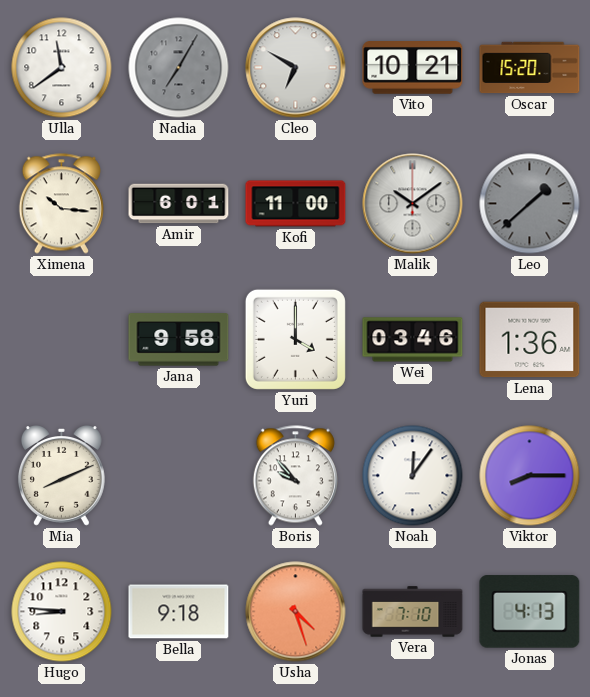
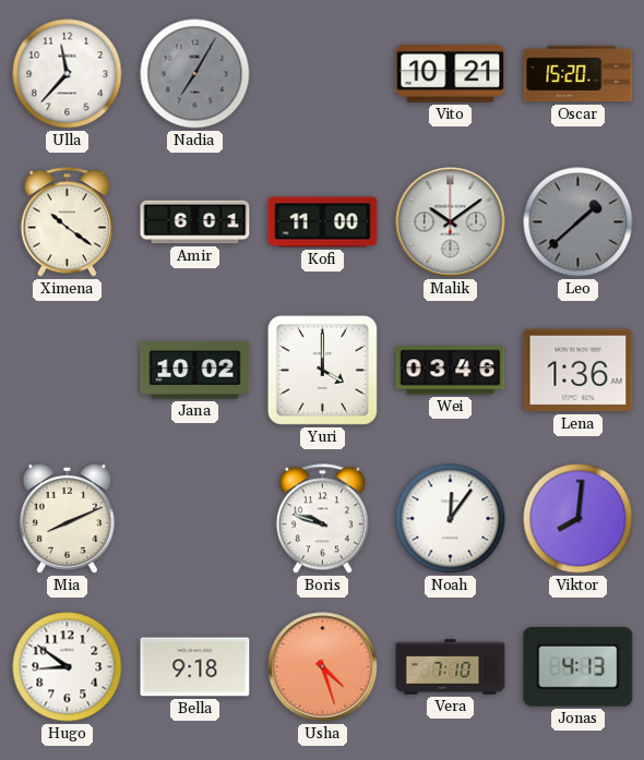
Ulla: 11:39 -> 11:37
Cleo: 6:50 -> none
Ximena: 10:16 -> 10:21
Jana: 9:58 -> 10:02
Boris: 9:53 -> 9:48
Viktor: 8:15 -> 8:01
Hugo: 8:46 -> 8:51
